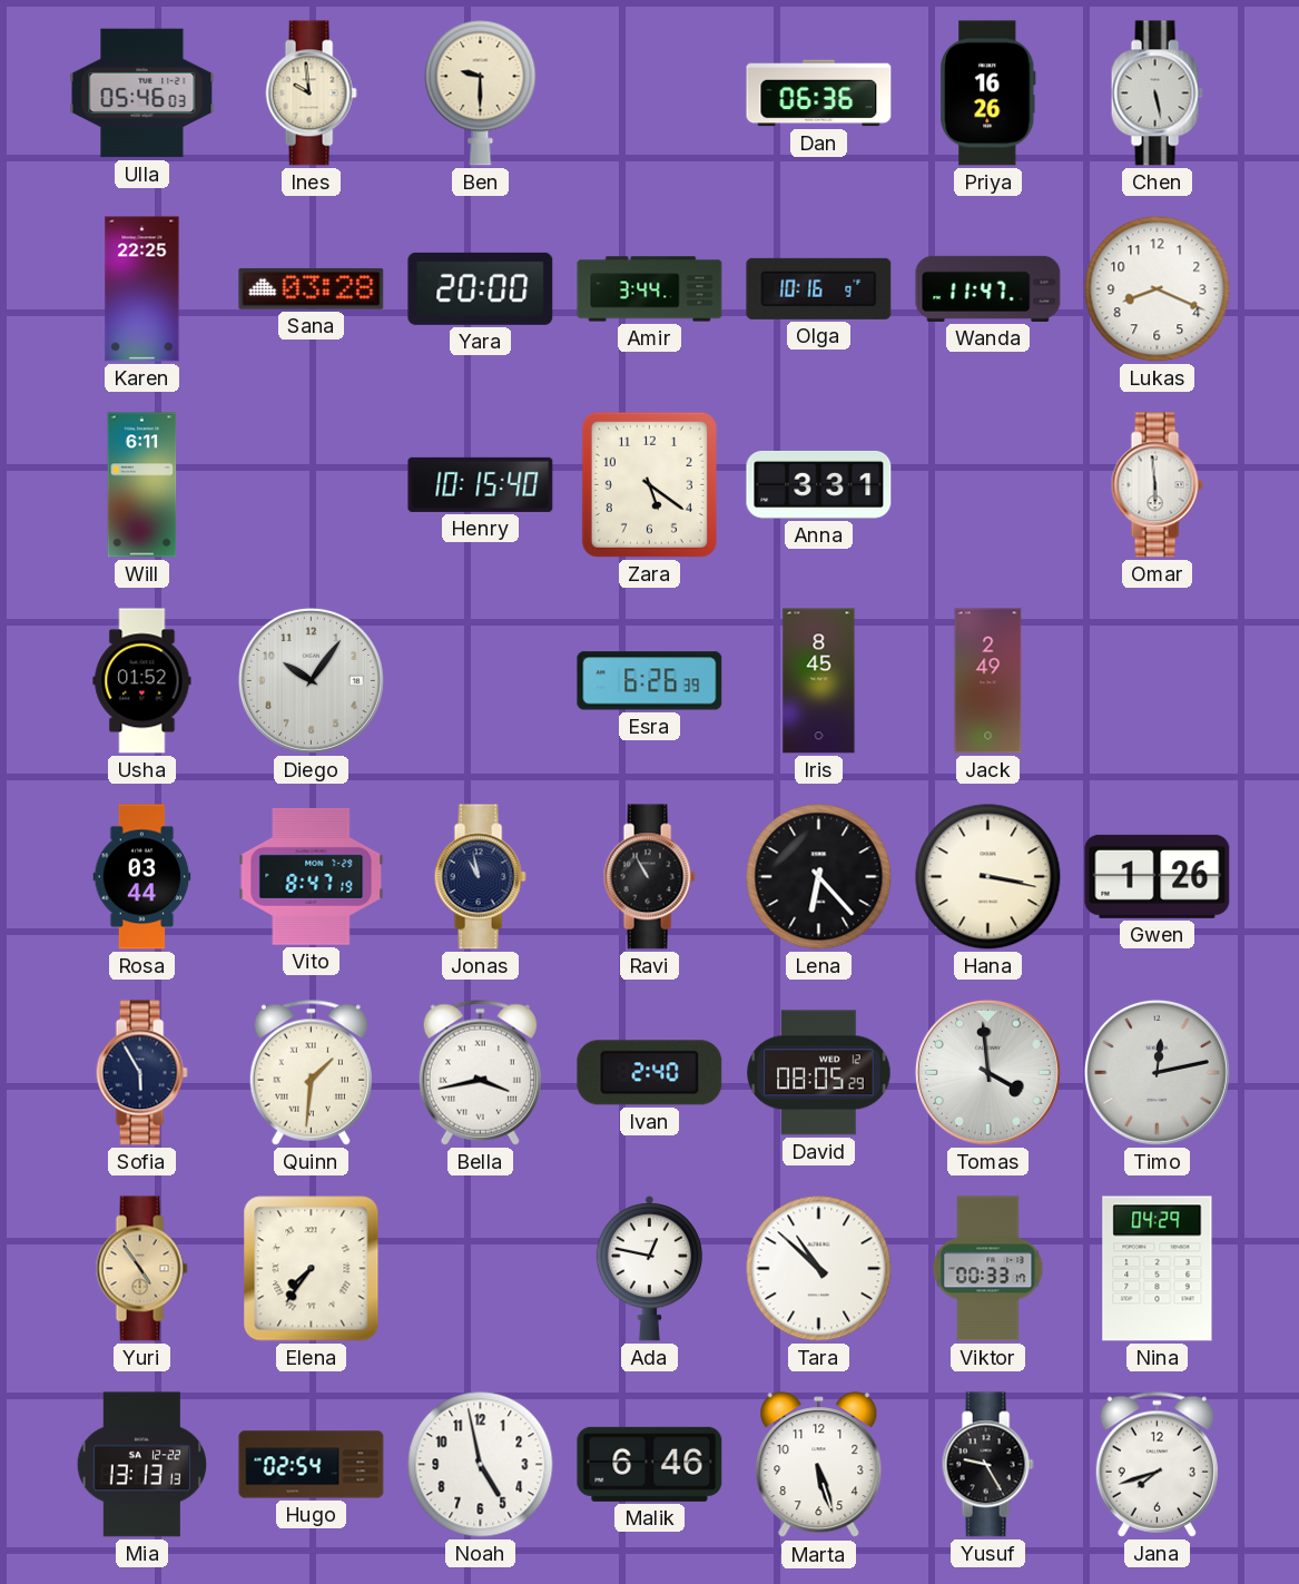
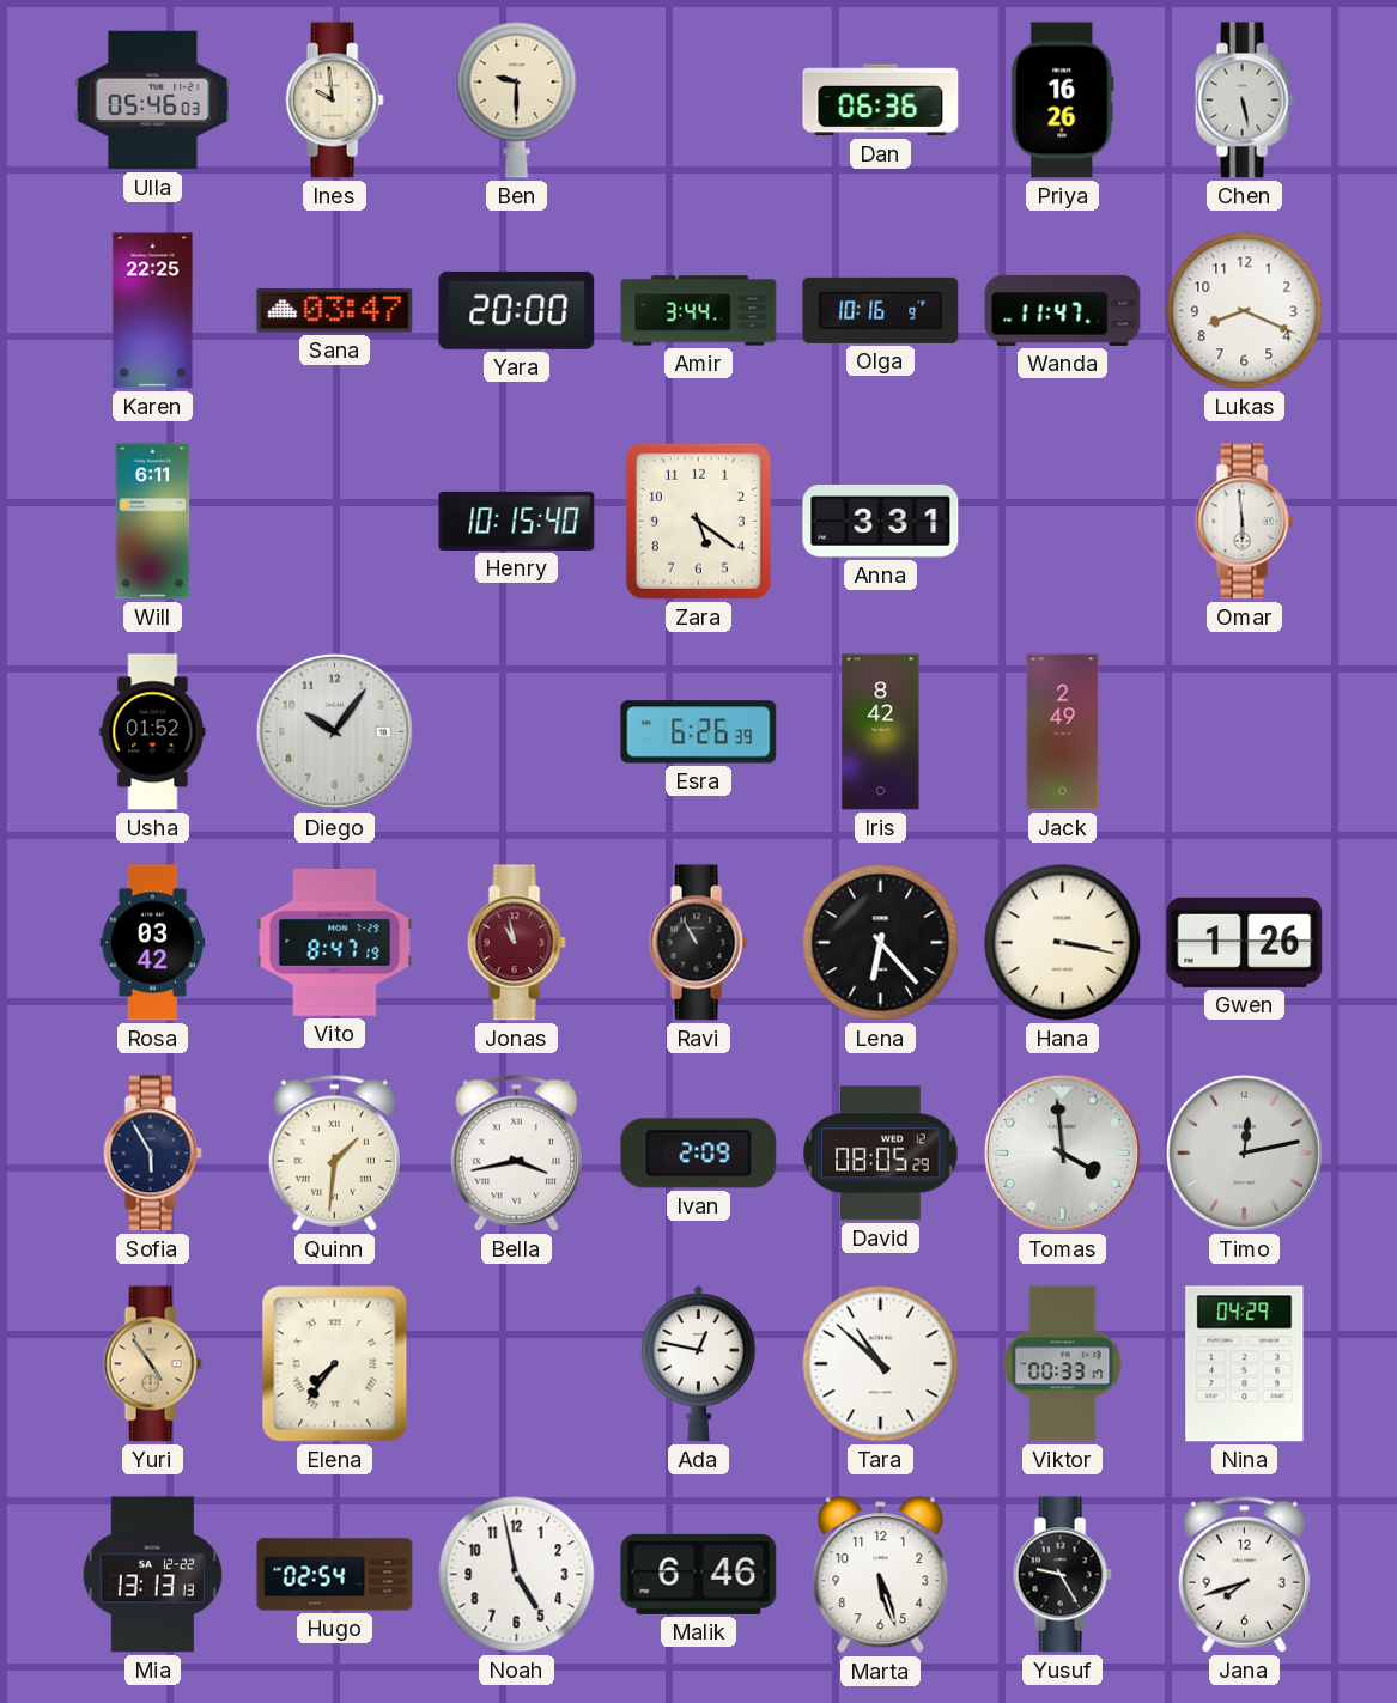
Sana: 03:28 -> 03:47
Iris: 8:45 -> 8:42
Rosa: 03:44 -> 03:42
Jonas dial: navy -> burgundy
Ivan: 2:40 -> 2:09
